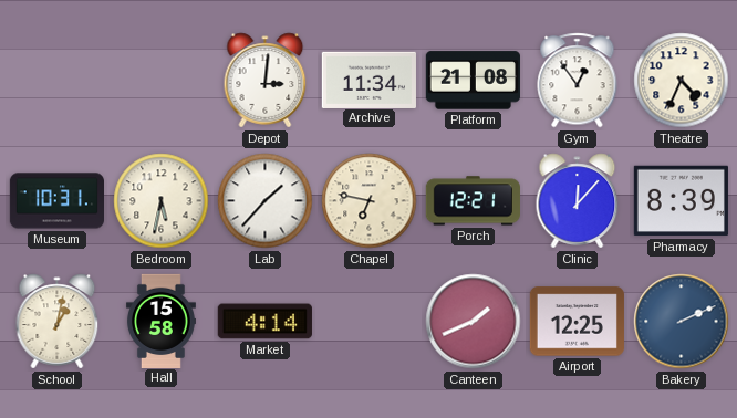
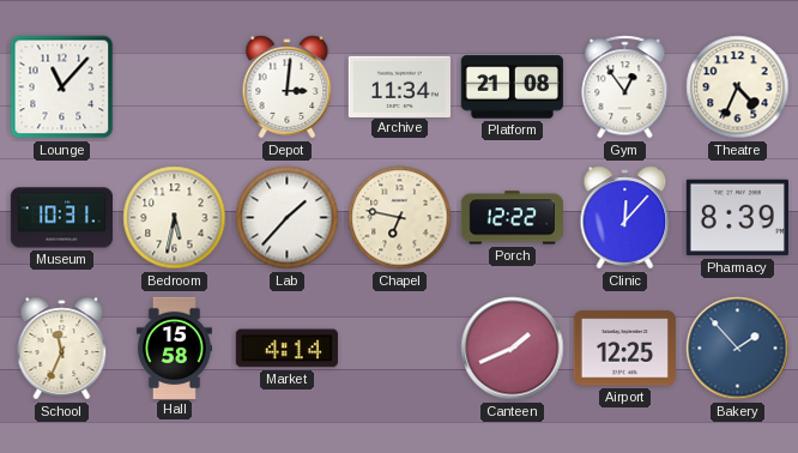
Lounge: none -> 11:07
Porch: 12:21 -> 12:22
School: 1:02 -> 11:34
Bakery: 2:11 -> 1:53
